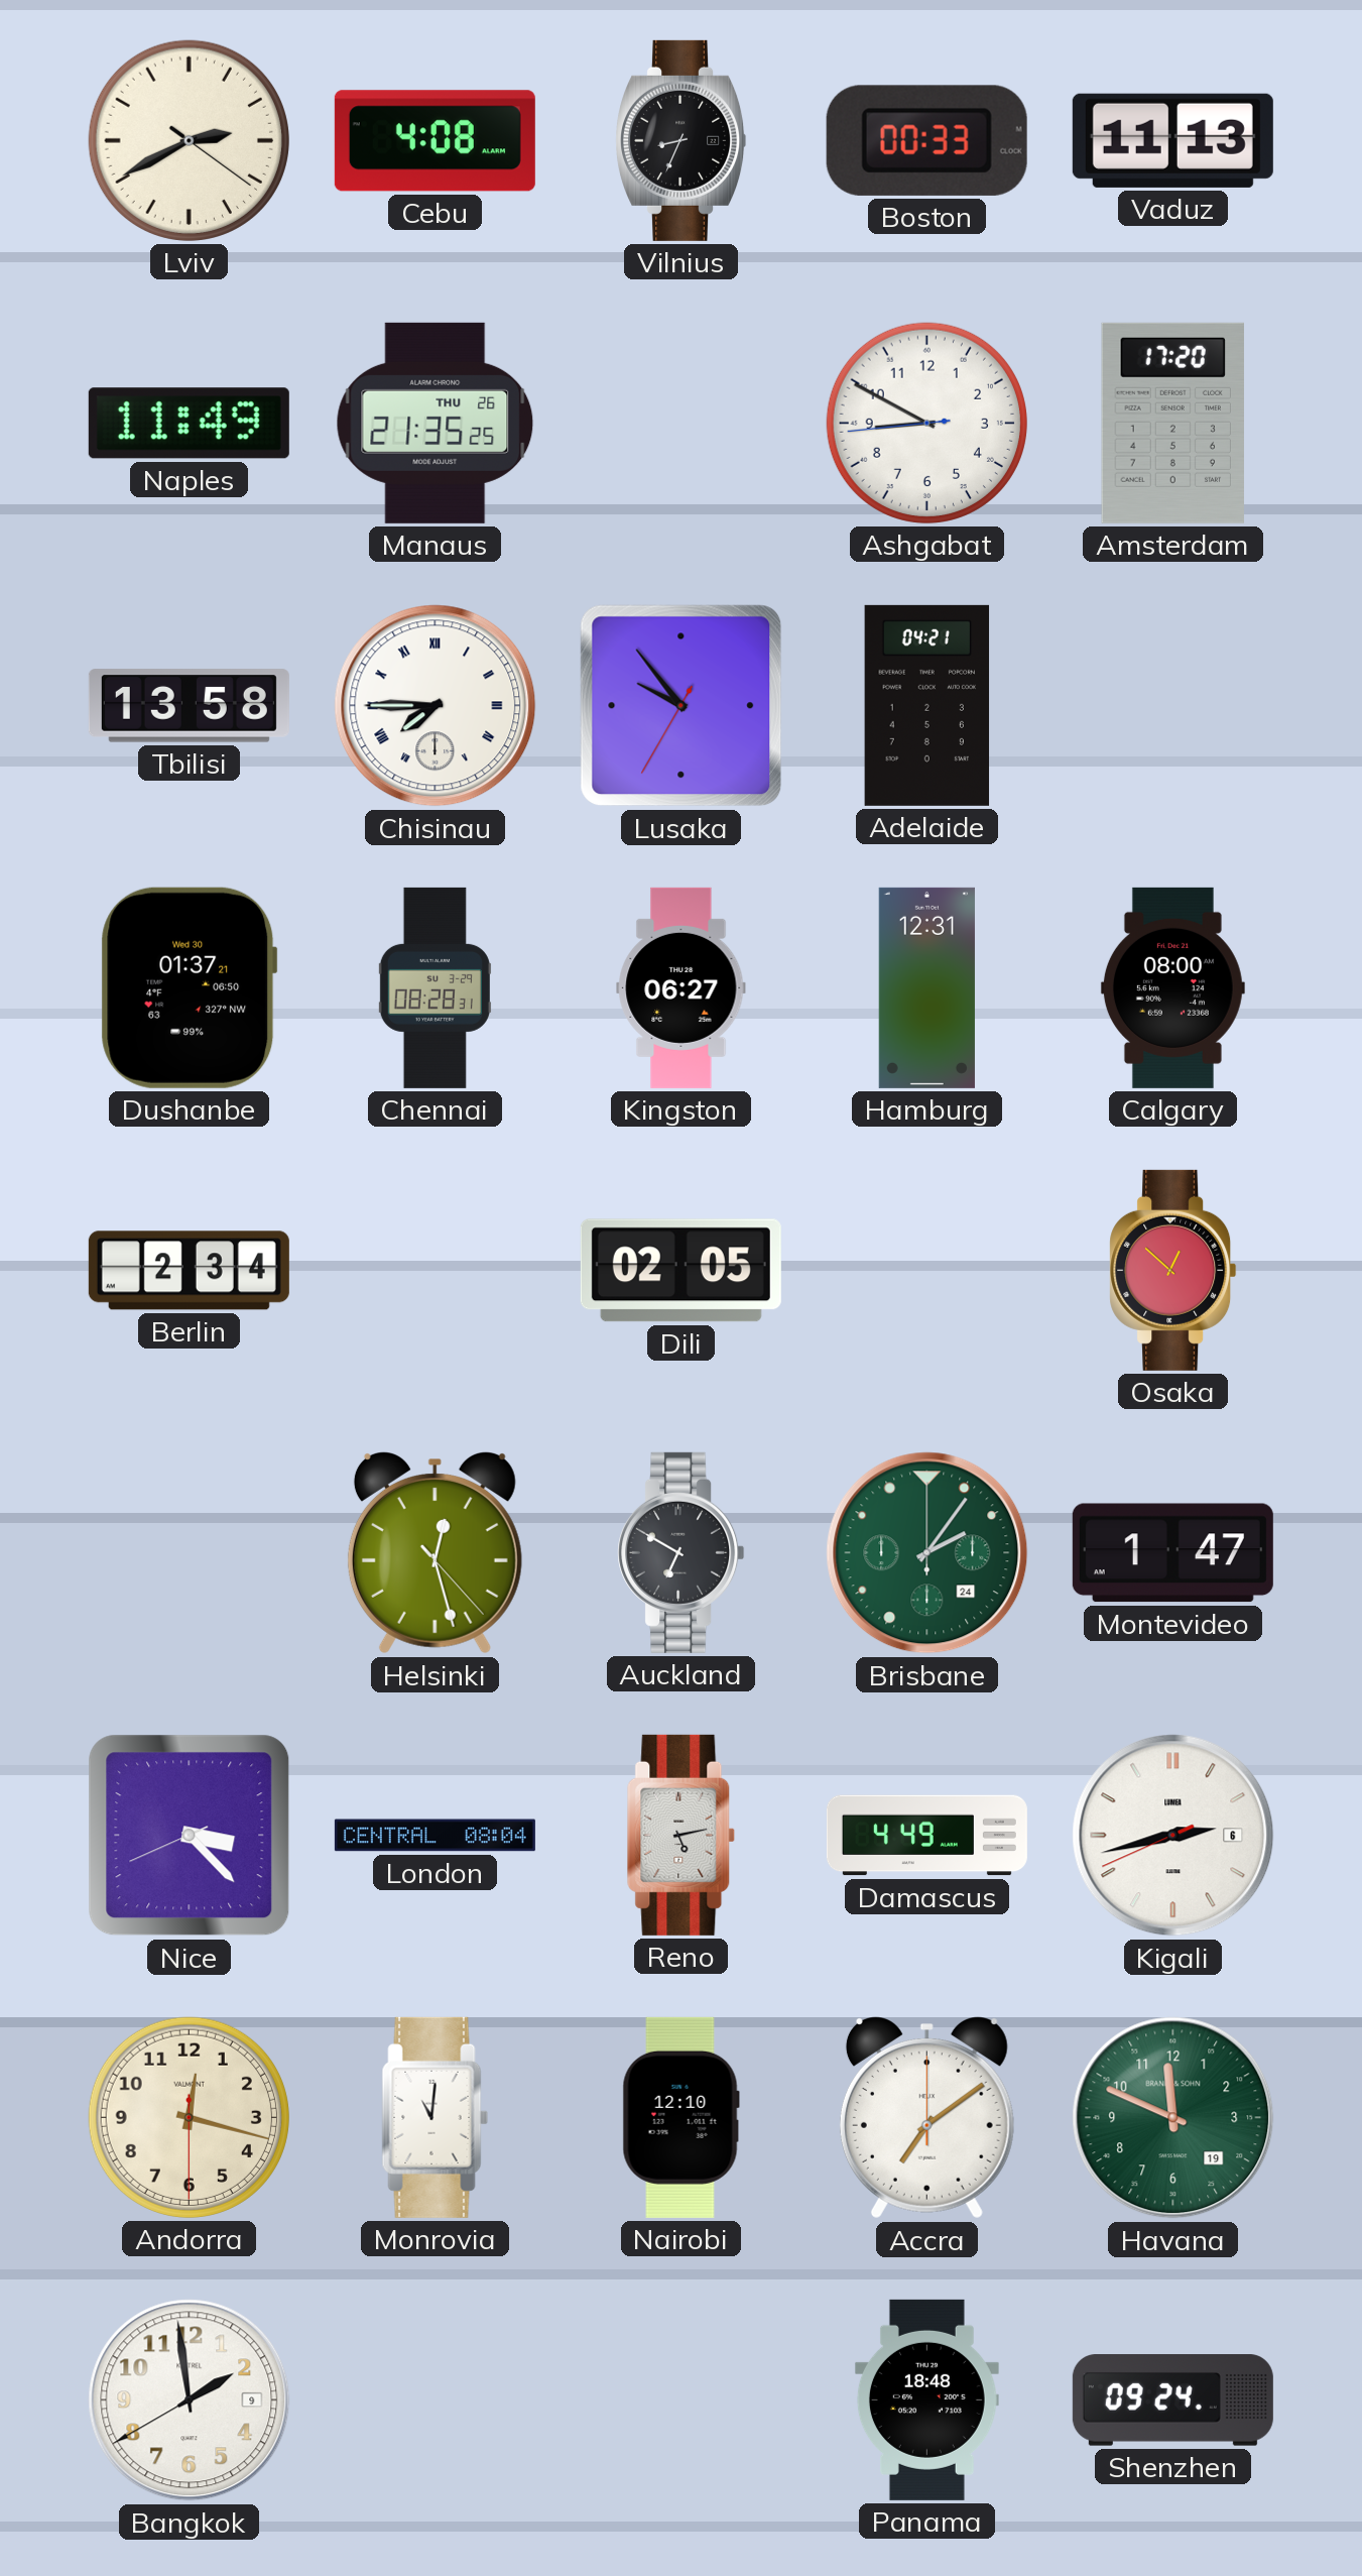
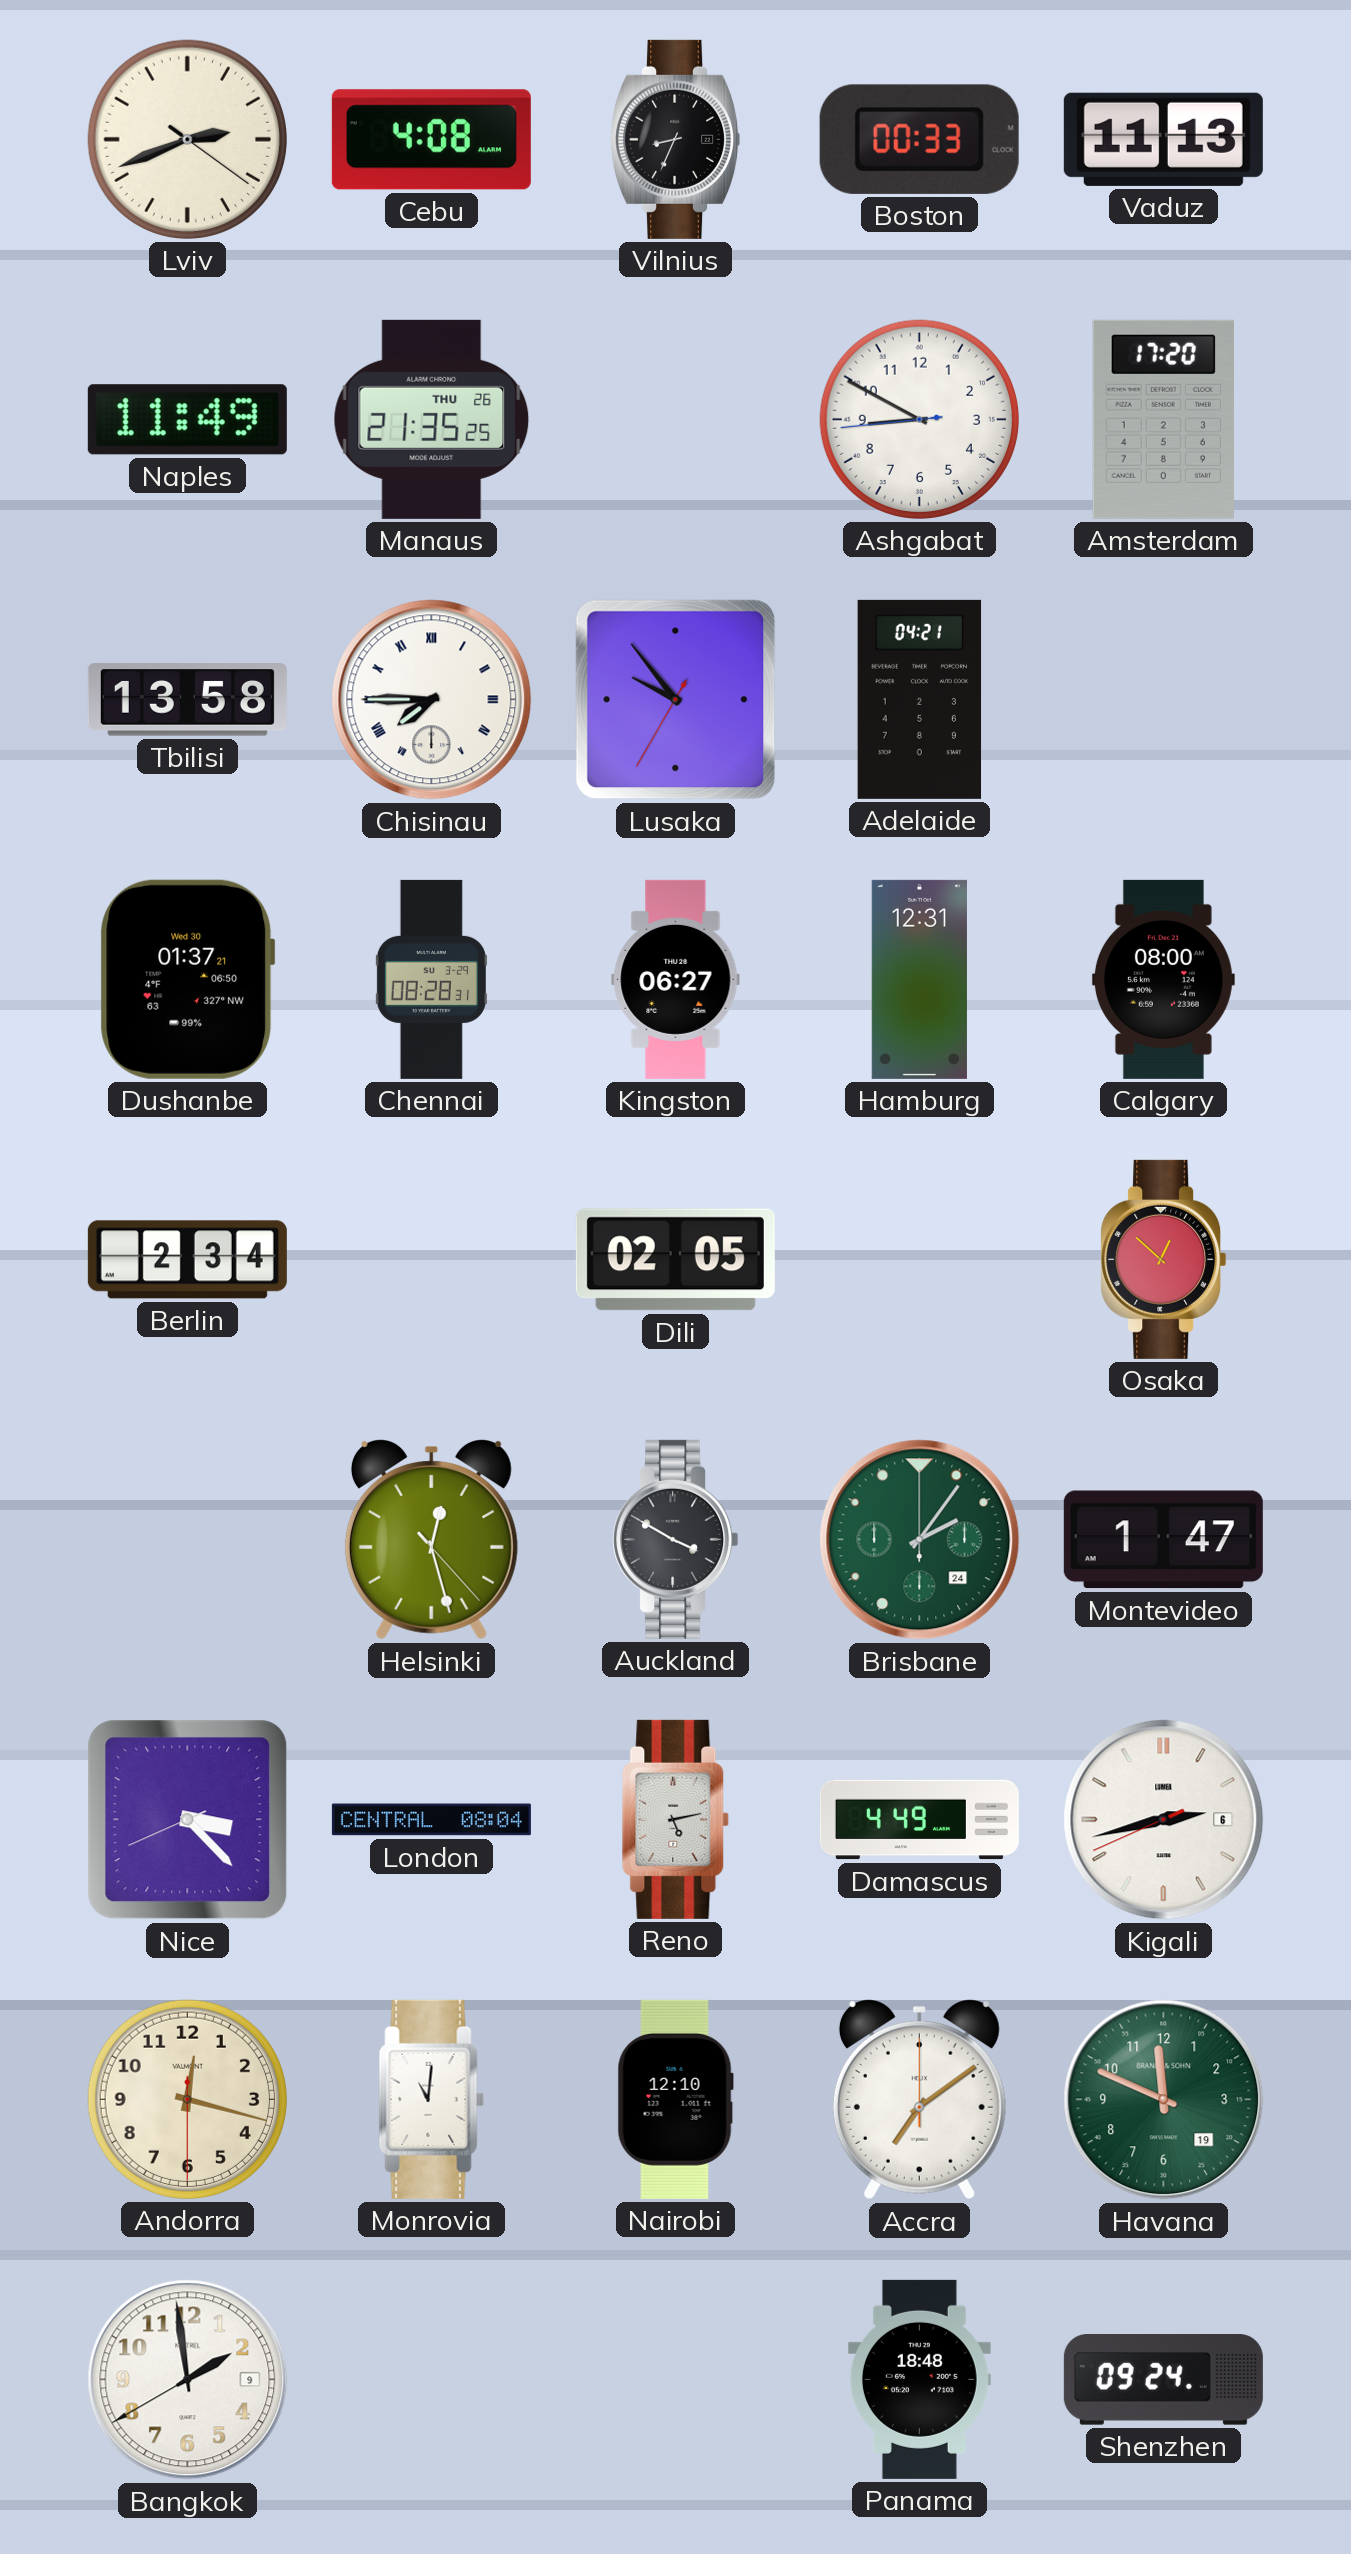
Lviv: 2:40 -> 2:41
Auckland: 6:50 -> 3:50
